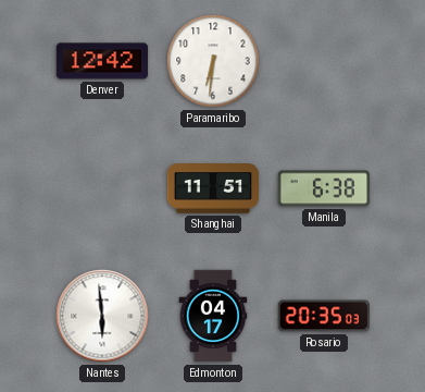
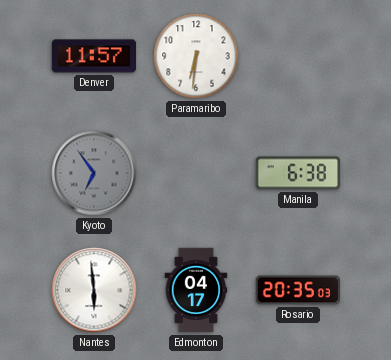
Denver: 12:42 -> 11:57
Kyoto: none -> 6:54
Shanghai: 11:51 -> none
